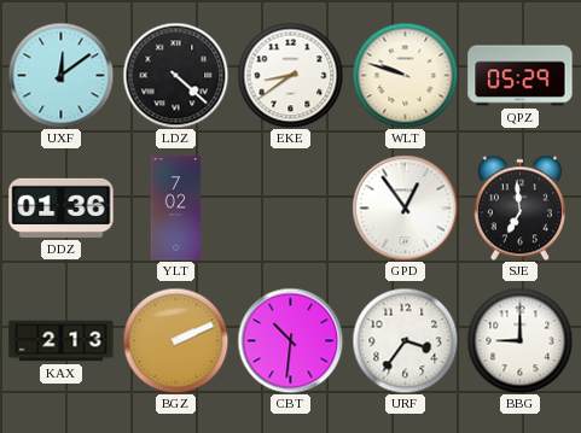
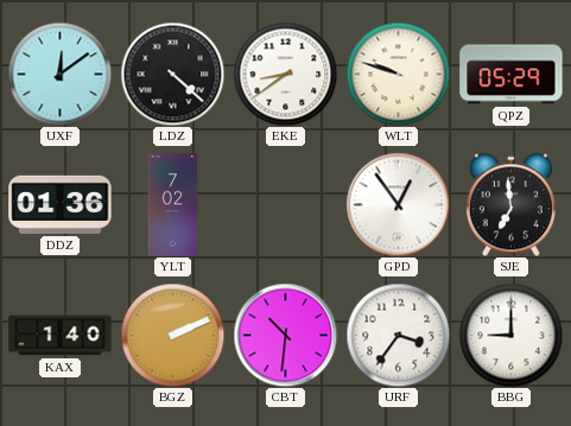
KAX: 2:13 -> 1:40
